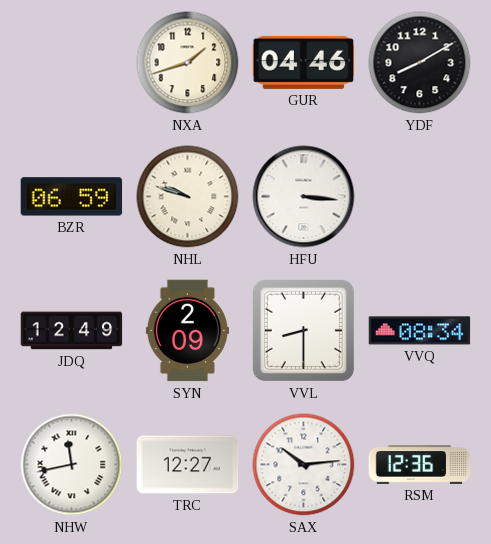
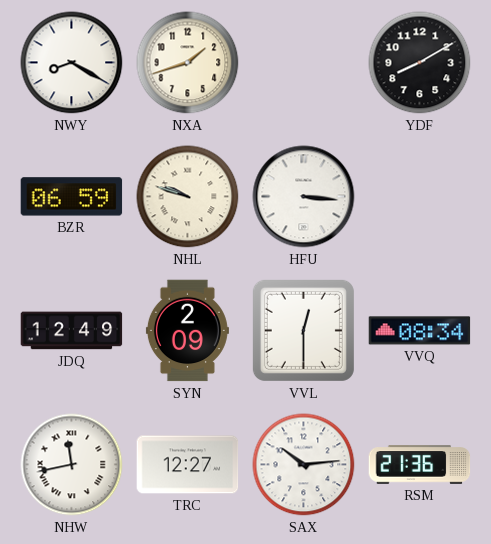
NWY: none -> 8:20
GUR: 04:46 -> none
VVL: 8:30 -> 12:30
RSM: 12:36 -> 21:36
